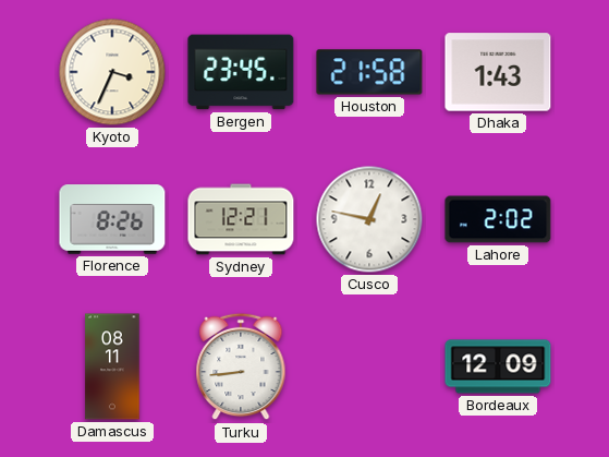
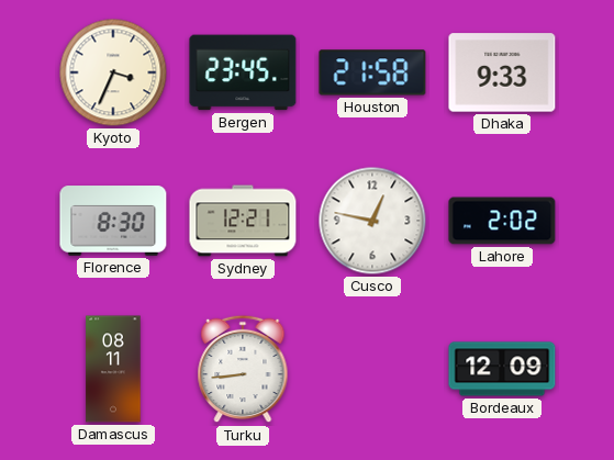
Dhaka: 1:43 -> 9:33
Florence: 8:26 -> 8:30
